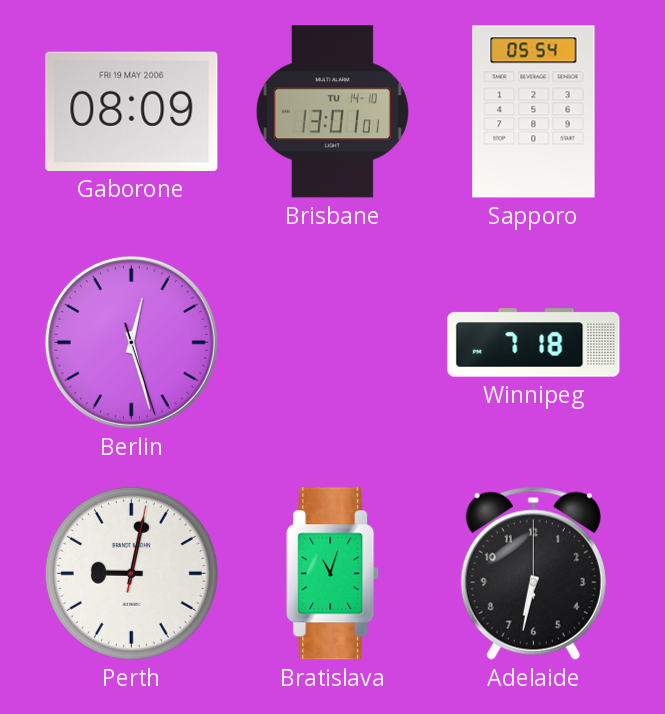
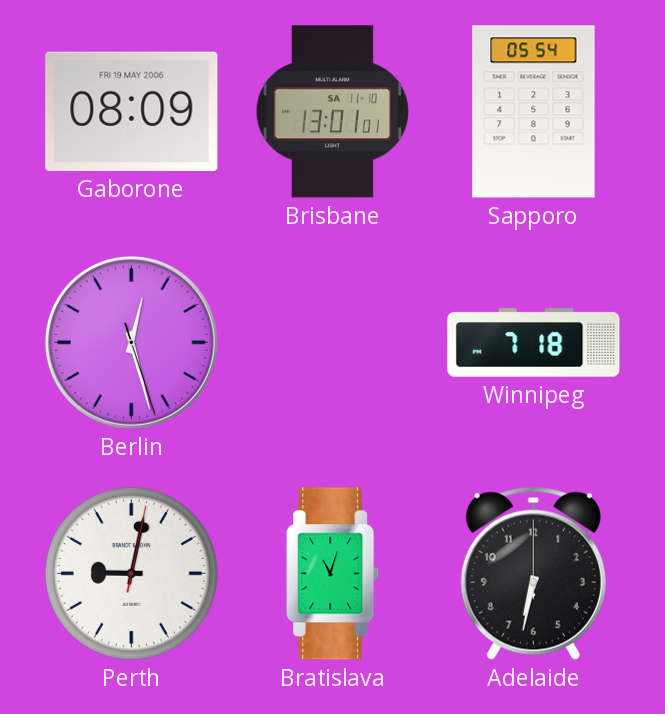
Brisbane date: TU 14-10 -> SA 11-10
